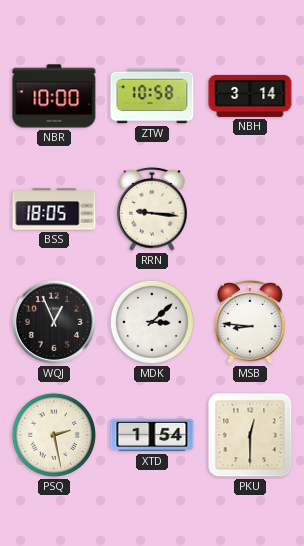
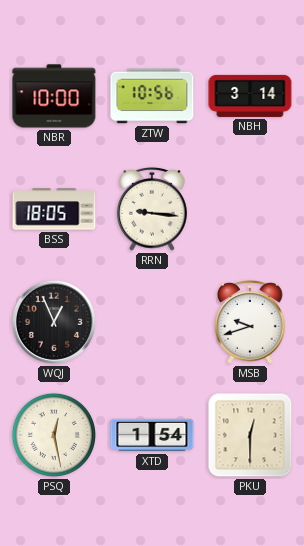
ZTW: 10:58 -> 10:56
MDK: 3:08 -> none
MSB: 8:46 -> 9:42
PSQ: 2:28 -> 12:28
